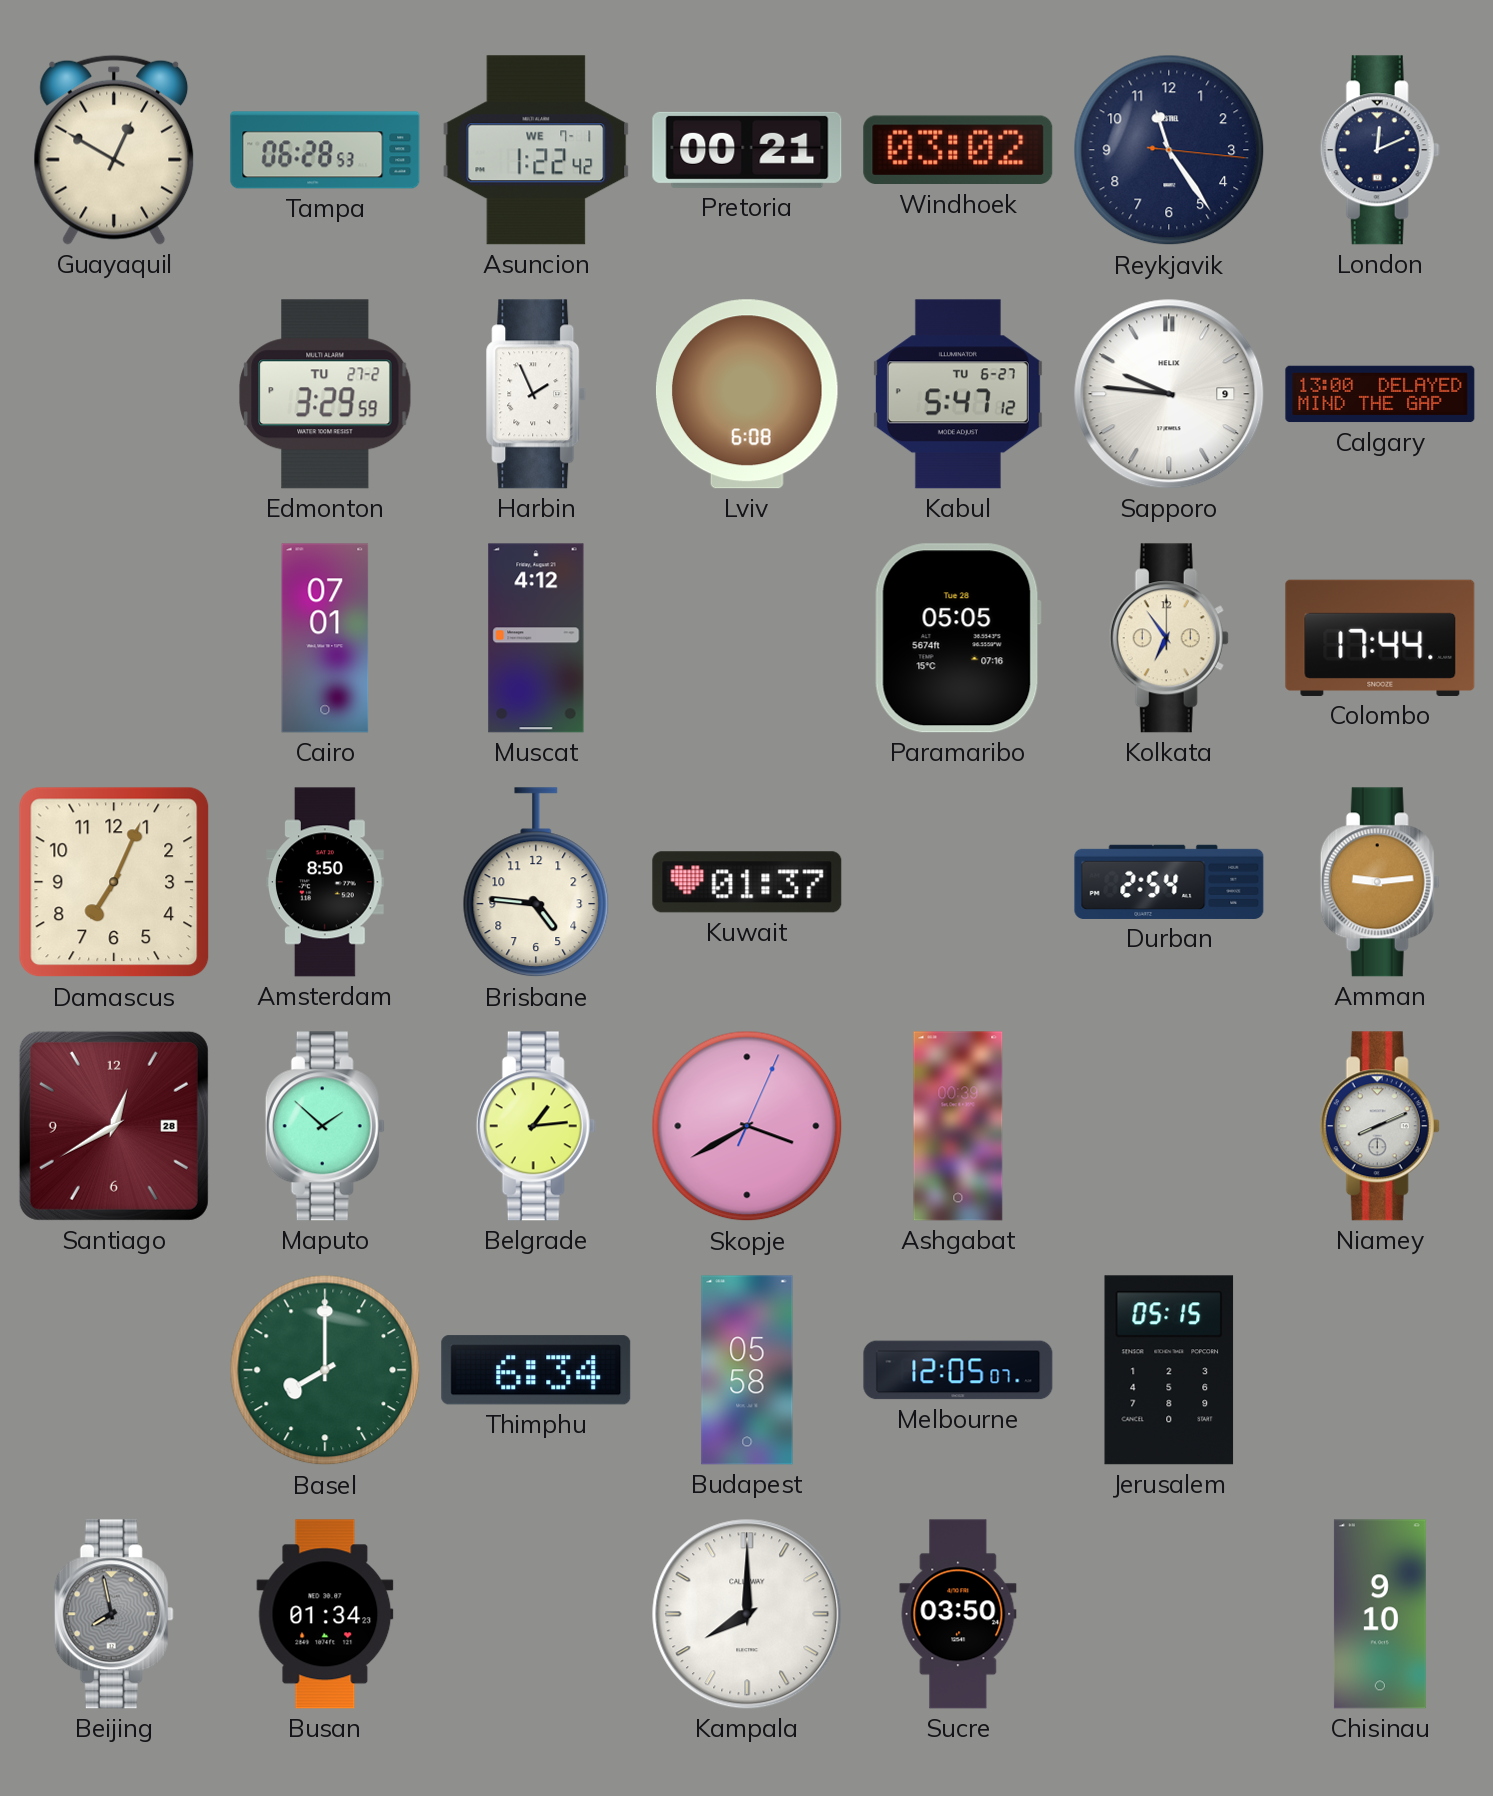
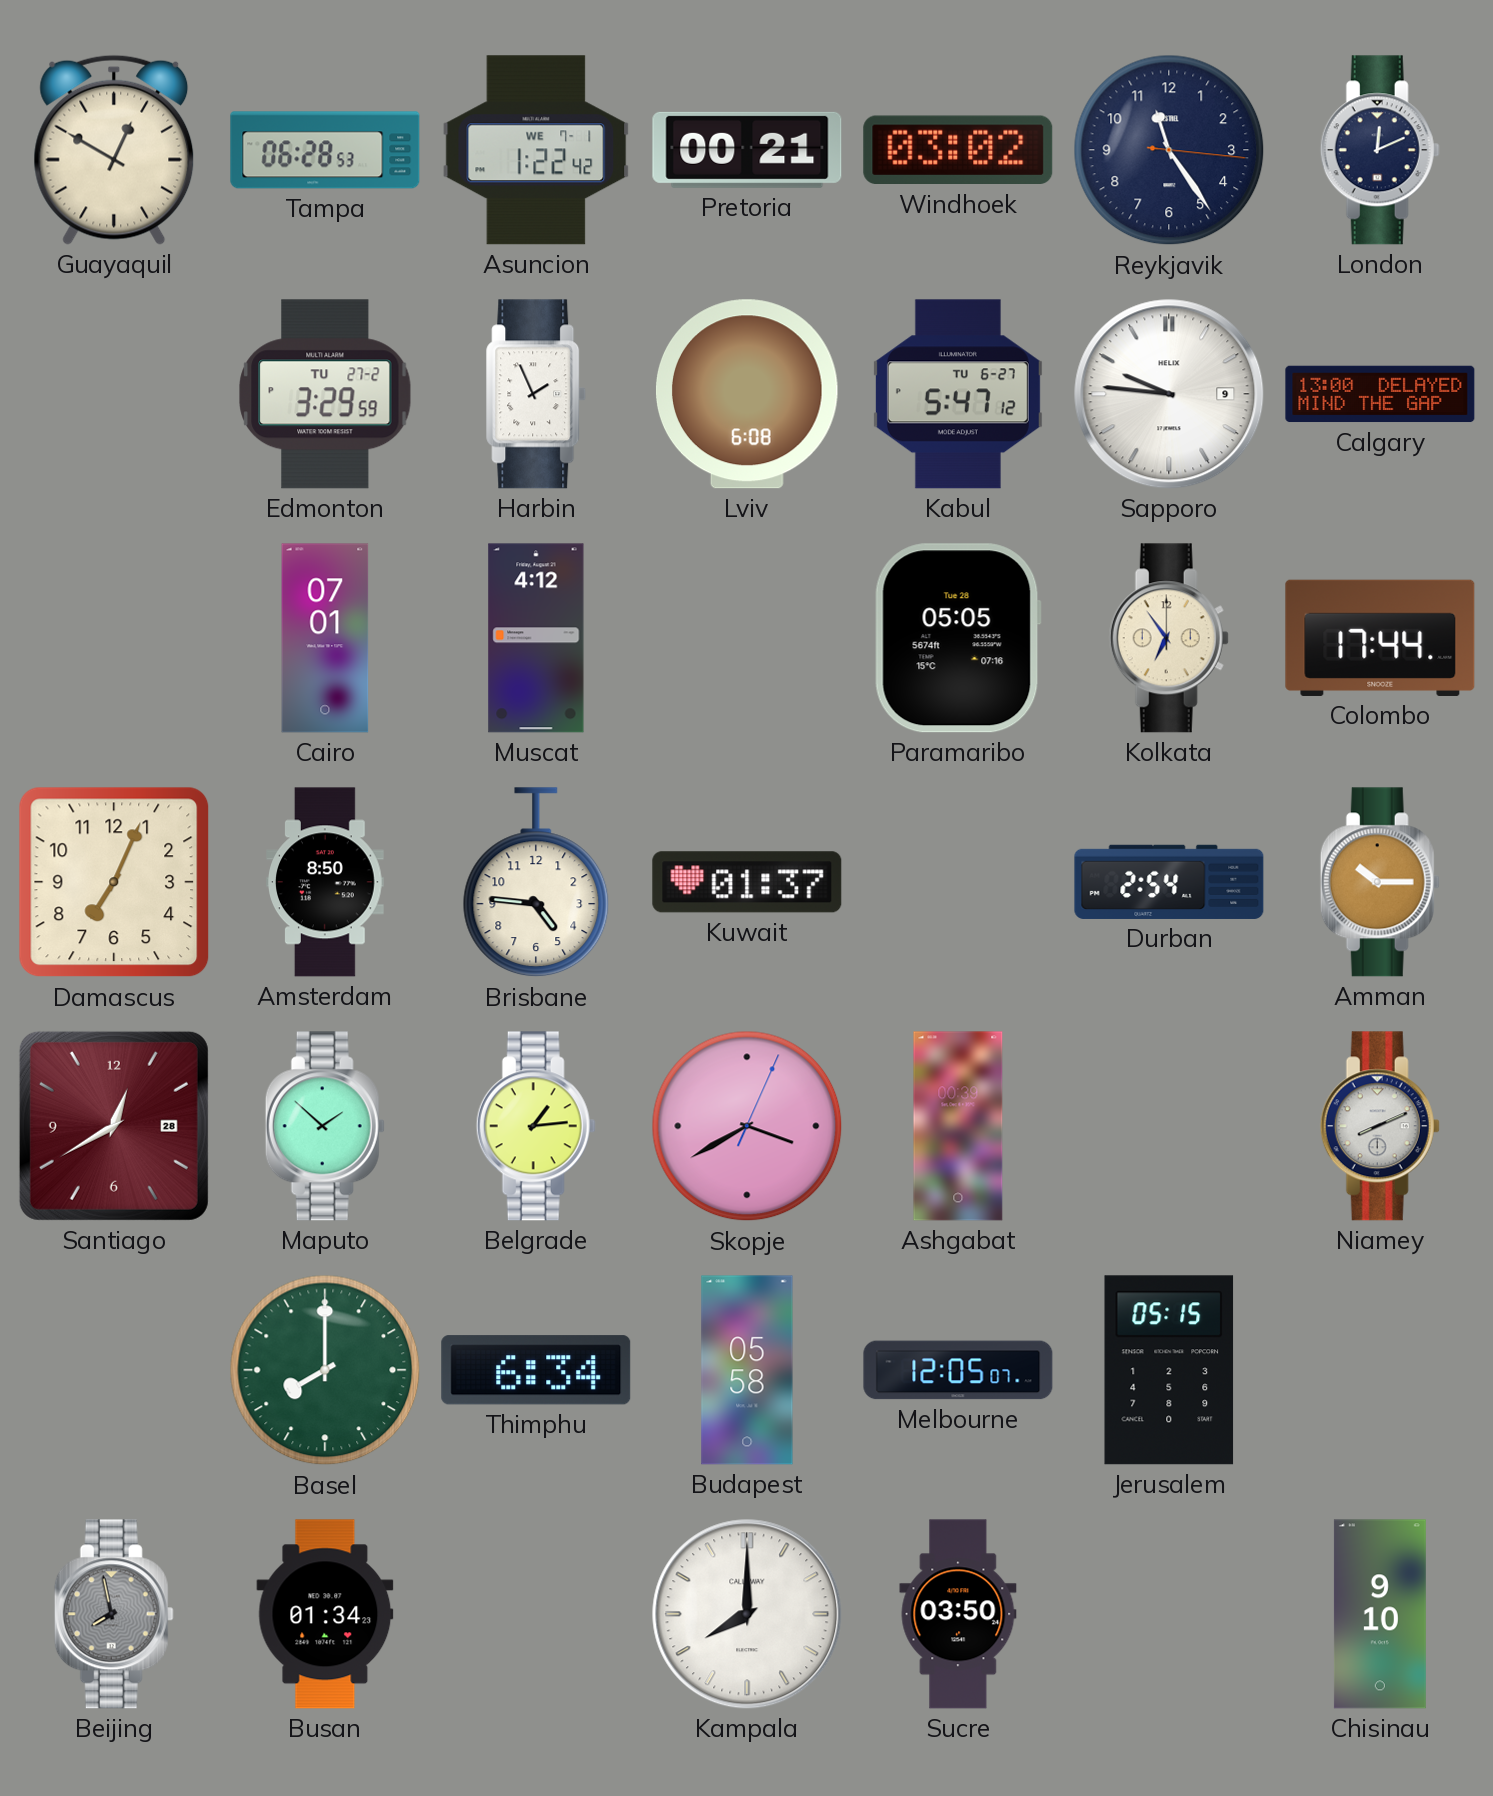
Amman: 9:14 -> 10:15
